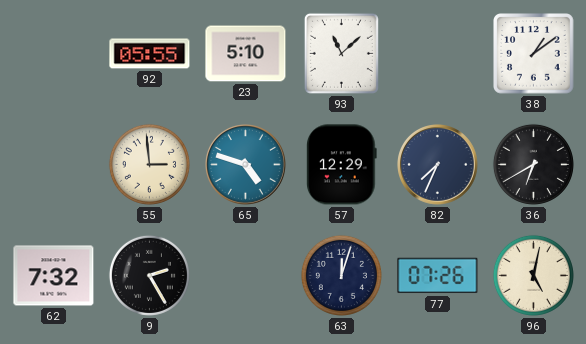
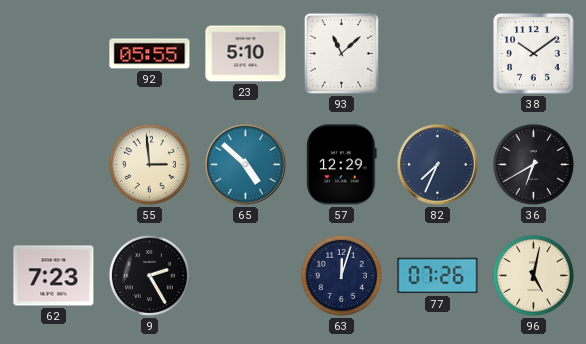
38: 1:09 -> 10:09
65: 4:48 -> 4:52
62: 7:32 -> 7:23
